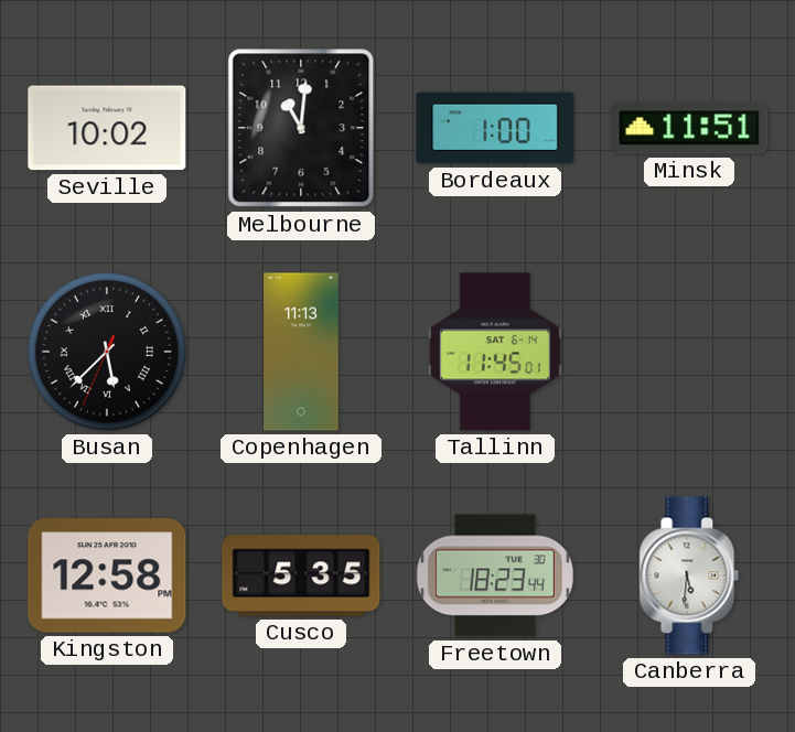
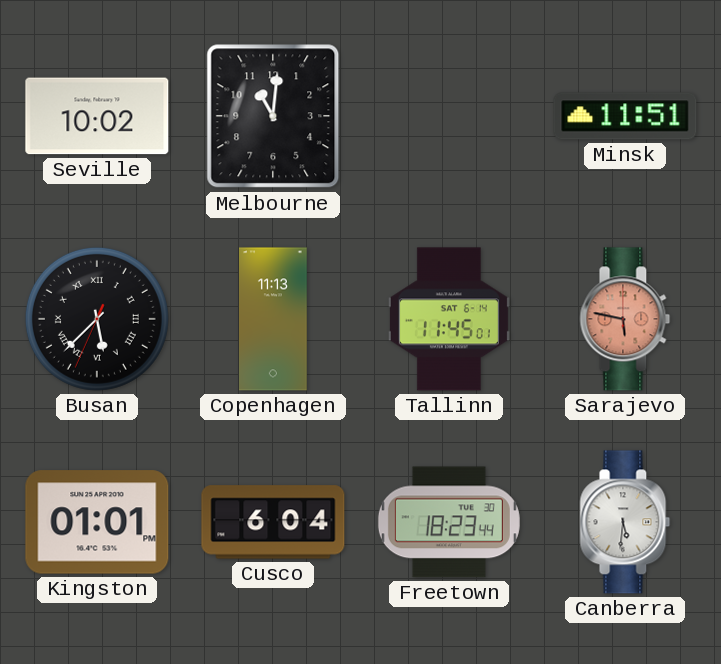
Bordeaux: 1:00 -> none
Sarajevo: none -> 5:47
Kingston: 12:58 -> 01:01
Cusco: 5:35 -> 6:04
